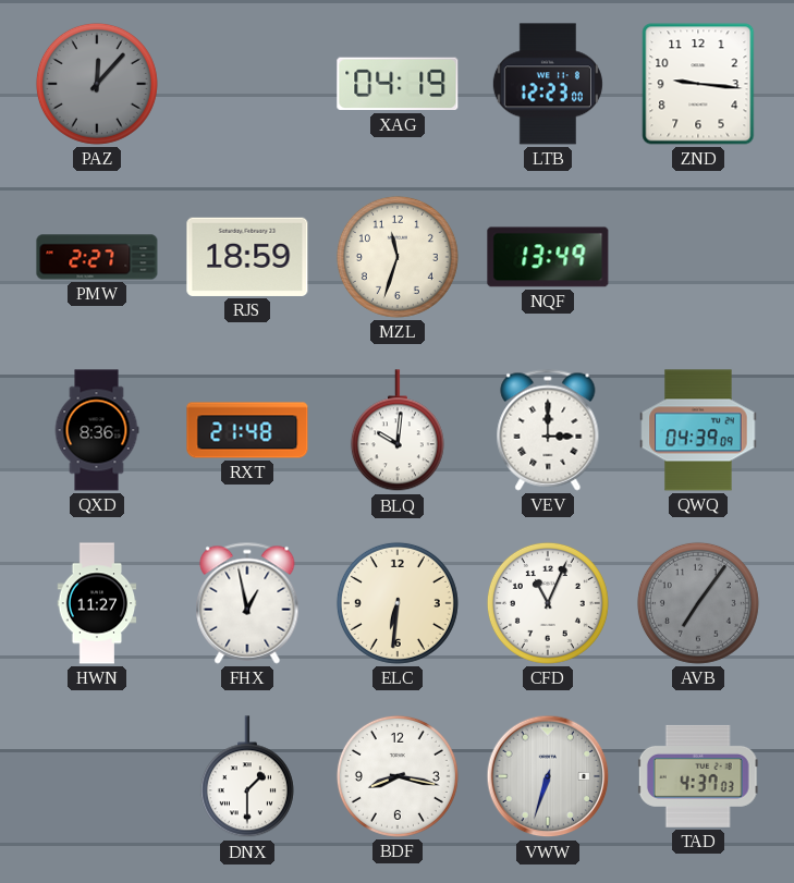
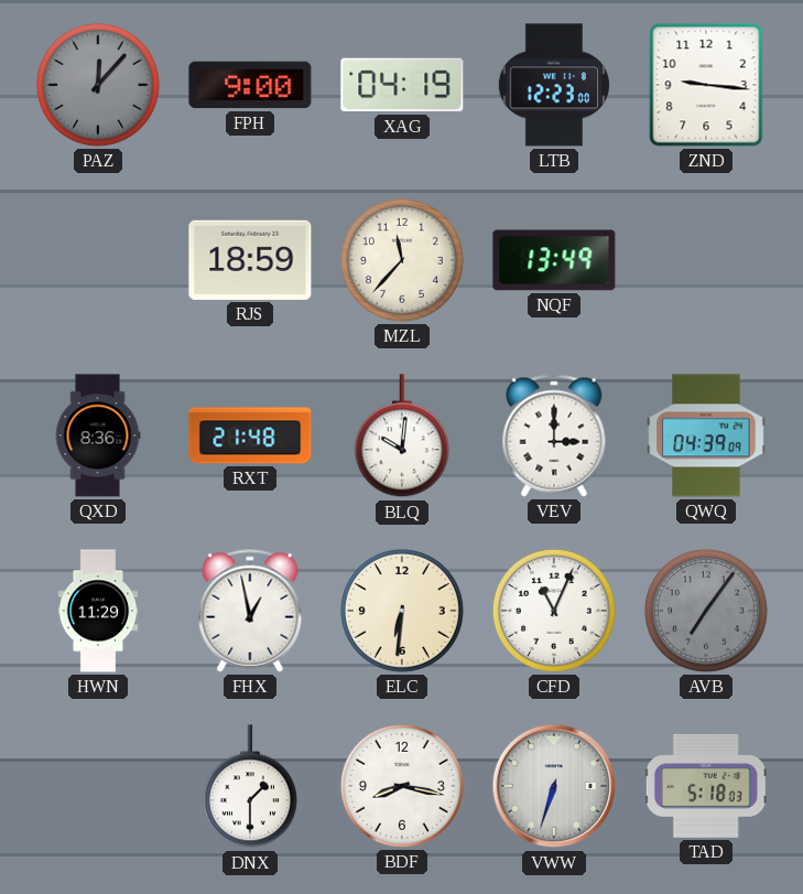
FPH: none -> 9:00
PMW: 2:27 -> none
MZL: 11:33 -> 11:37
HWN: 11:27 -> 11:29
TAD: 4:37 -> 5:18
